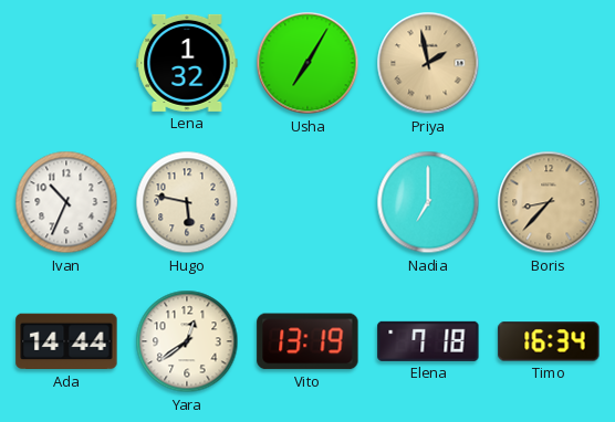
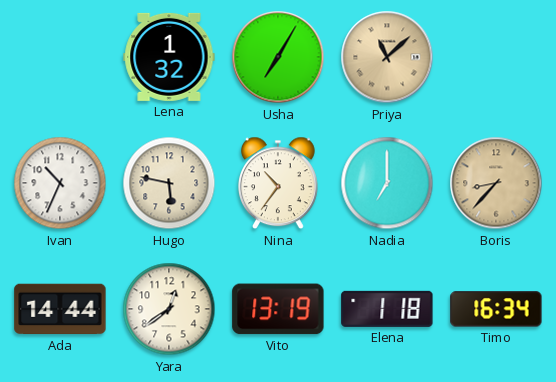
Priya: 1:58 -> 11:08
Nina: none -> 10:36
Elena: 7:18 -> 1:18
